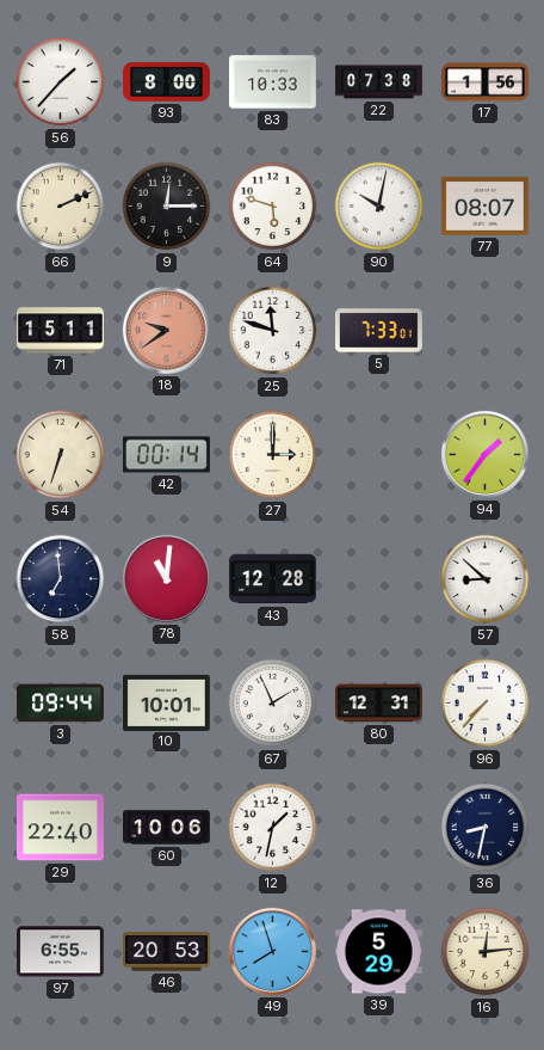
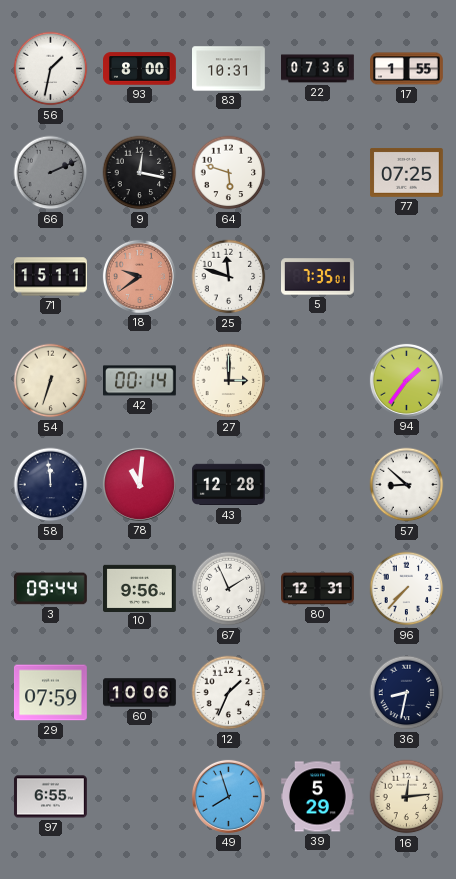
56: 1:37 -> 1:32
83: 10:33 -> 10:31
22: 07:38 -> 07:36
17: 1:56 -> 1:55
66 dial: cream -> grey
9: 12:15 -> 12:17
90: 10:02 -> none
77: 08:07 -> 07:25
5: 7:33 -> 7:35
58: 6:59 -> 11:59
10: 10:01 -> 9:56
29: 22:40 -> 07:59
12: 1:32 -> 1:34
46: 20:53 -> none
